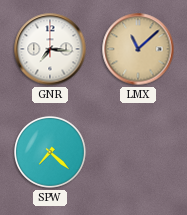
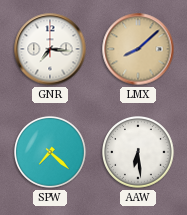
LMX: 11:08 -> 8:08
AAW: none -> 6:29
